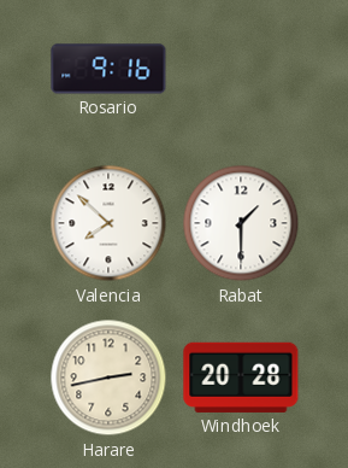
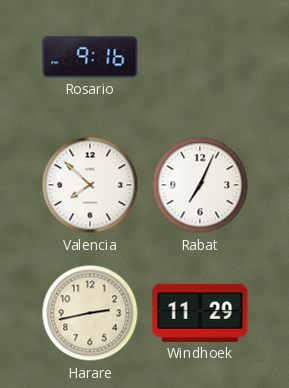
Rabat: 1:30 -> 7:04
Windhoek: 20:28 -> 11:29
